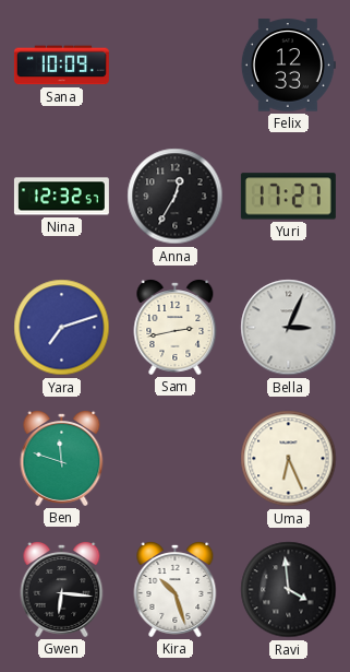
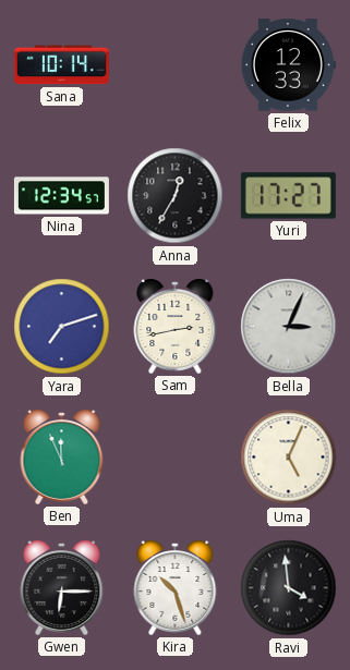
Sana: 10:09 -> 10:14
Nina: 12:32 -> 12:34
Ben: 11:48 -> 11:56
Uma: 6:26 -> 5:04
Gwen: 6:16 -> 6:15
